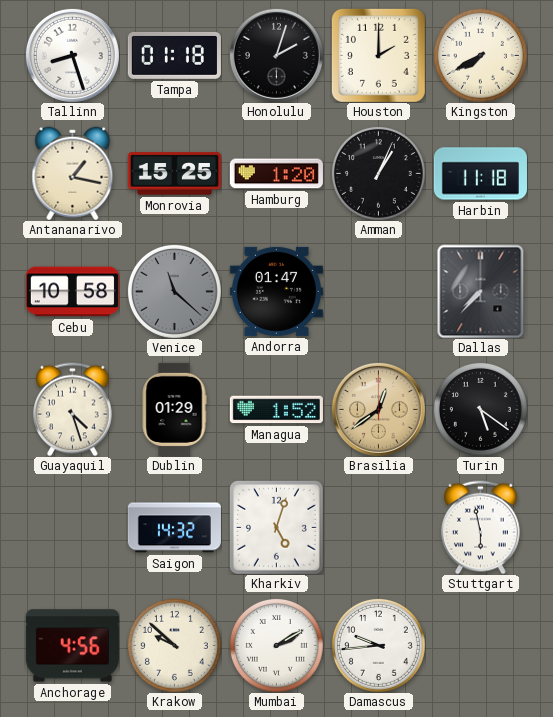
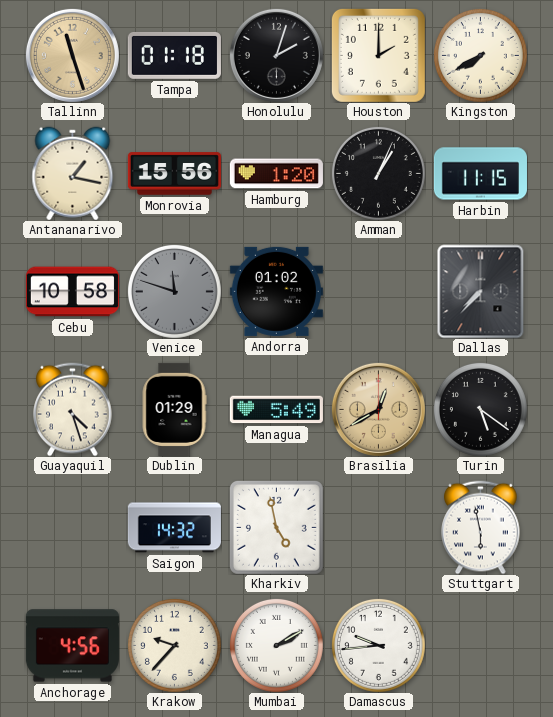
Tallinn: 8:27 -> 11:27
Tallinn dial: white -> champagne
Monrovia: 15:25 -> 15:56
Harbin: 11:18 -> 11:15
Venice: 11:22 -> 11:48
Andorra: 01:47 -> 01:02
Managua: 1:52 -> 5:49
Brasilia: 12:39 -> 12:40
Kharkiv: 5:03 -> 4:58
Krakow: 9:52 -> 9:37
